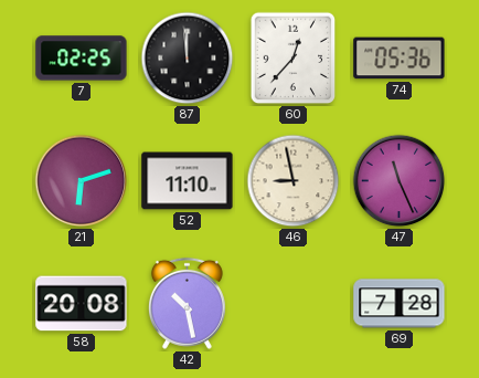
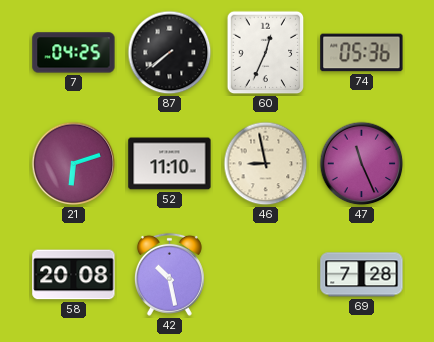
7: 02:25 -> 04:25
87: 11:59 -> 7:39
60: 12:37 -> 12:34
